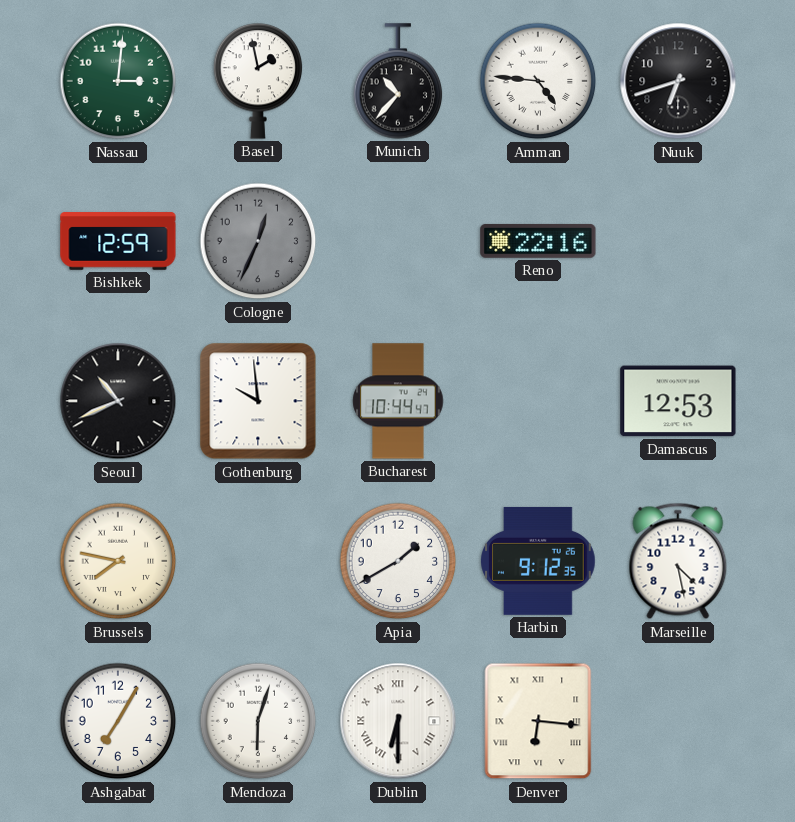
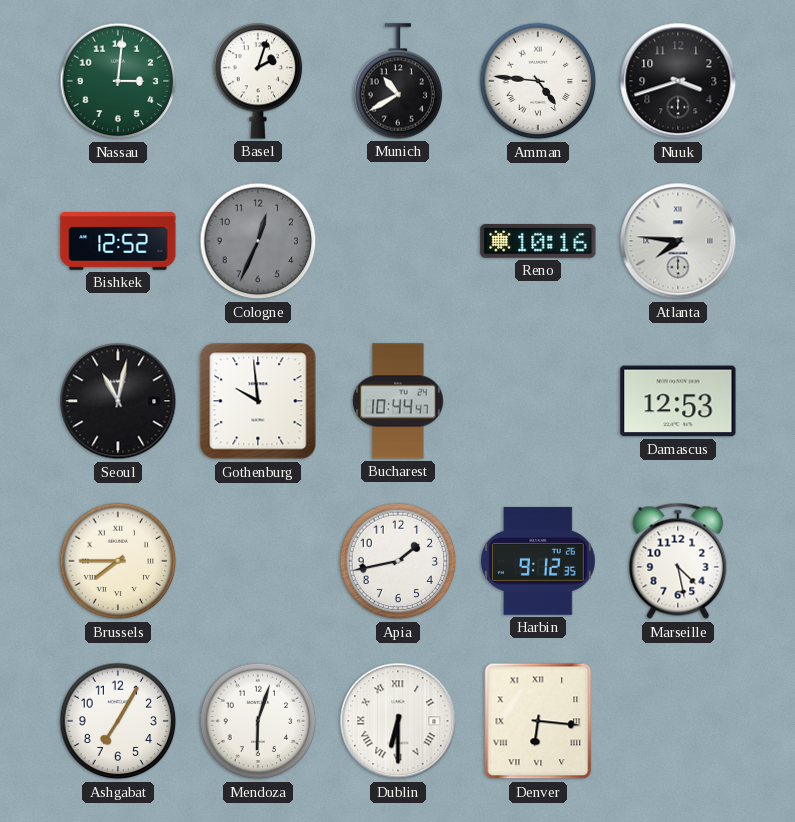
Basel: 1:58 -> 2:03
Munich: 10:37 -> 10:40
Nuuk: 6:42 -> 3:42
Bishkek: 12:59 -> 12:52
Reno: 22:16 -> 10:16
Atlanta: none -> 7:46
Seoul: 10:41 -> 11:02
Brussels: 7:47 -> 7:45
Apia: 1:40 -> 1:43
